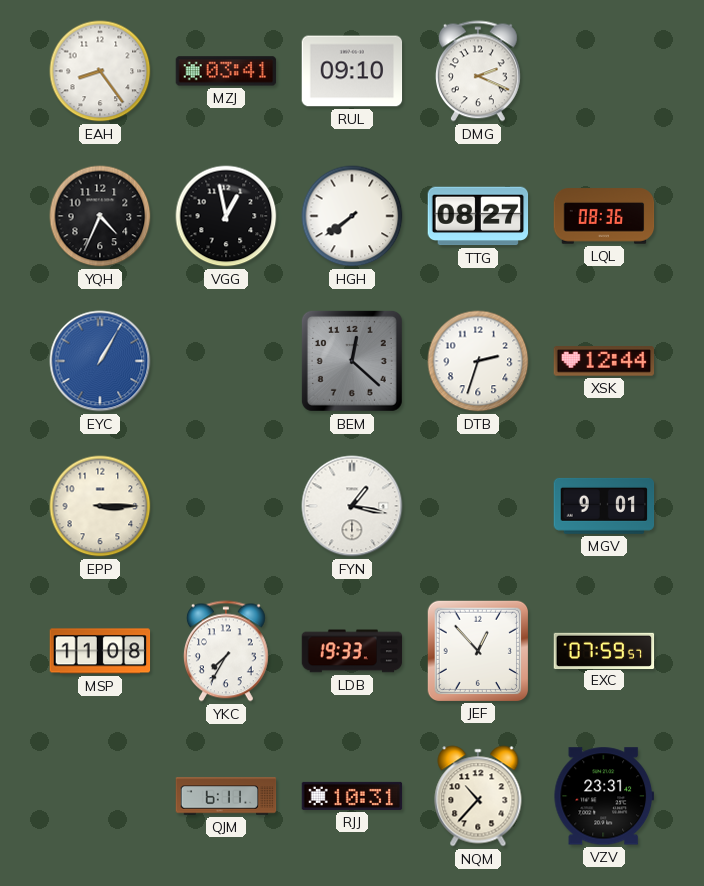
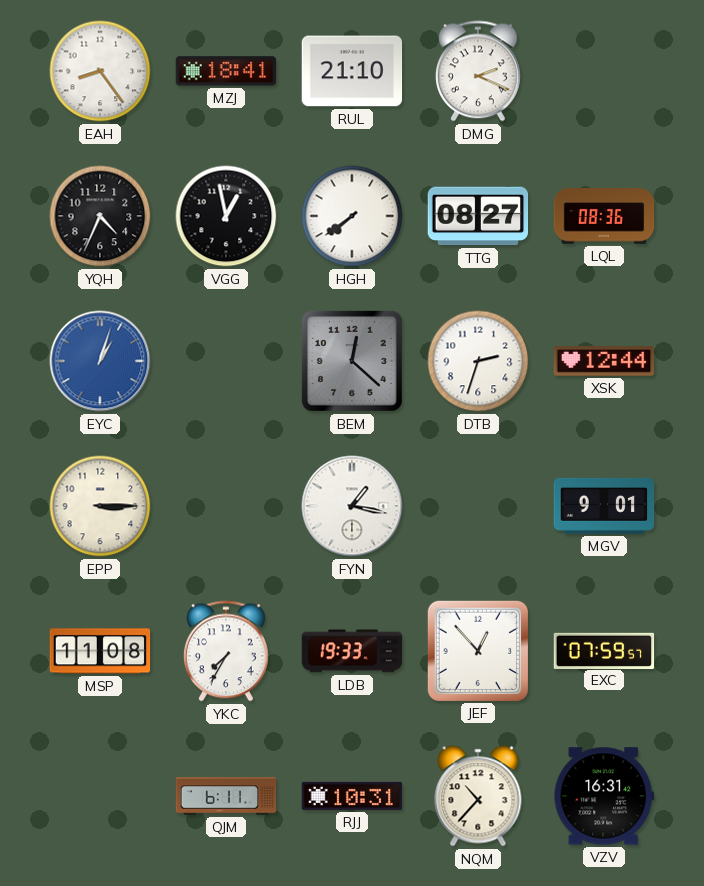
MZJ: 03:41 -> 18:41
RUL: 09:10 -> 21:10
EYC: 1:05 -> 1:03
VZV: 23:31 -> 16:31
